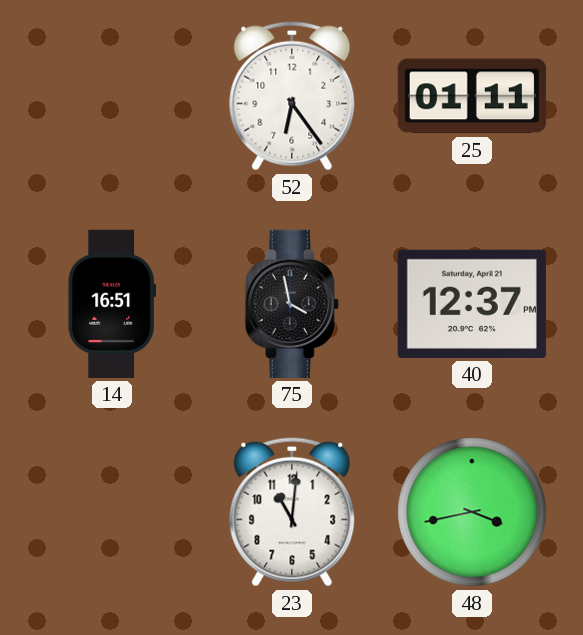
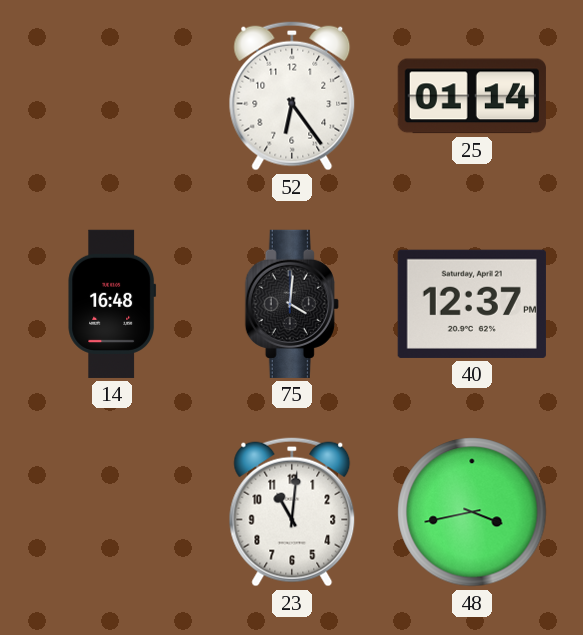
25: 01:11 -> 01:14
14: 16:51 -> 16:48
75: 3:58 -> 4:01
